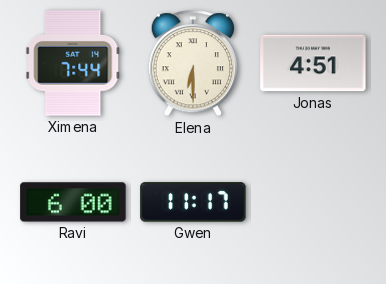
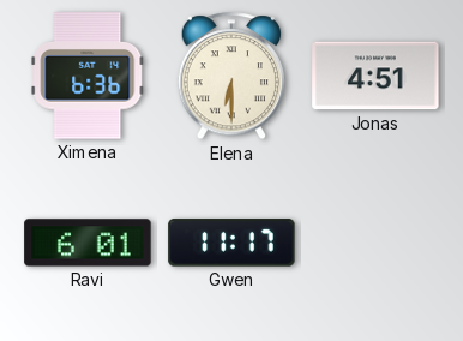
Ximena: 7:44 -> 6:36
Ravi: 6:00 -> 6:01
